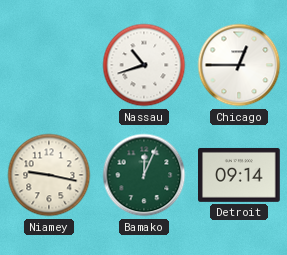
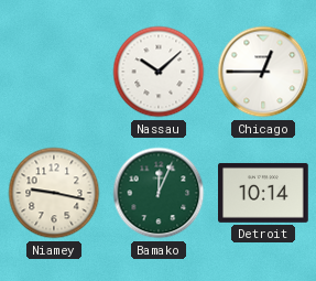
Nassau: 10:42 -> 10:08
Detroit: 09:14 -> 10:14
